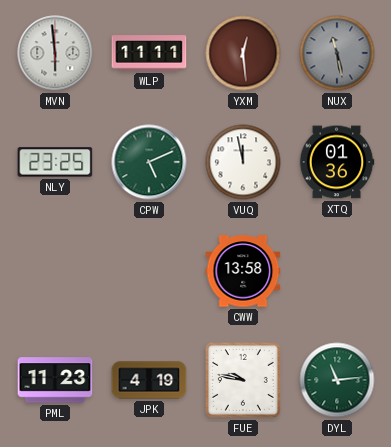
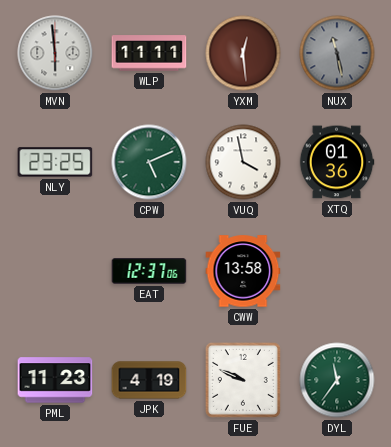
VUQ: 11:58 -> 3:58
EAT: none -> 12:37
FUE: 9:47 -> 9:49
DYL: 11:14 -> 11:36
